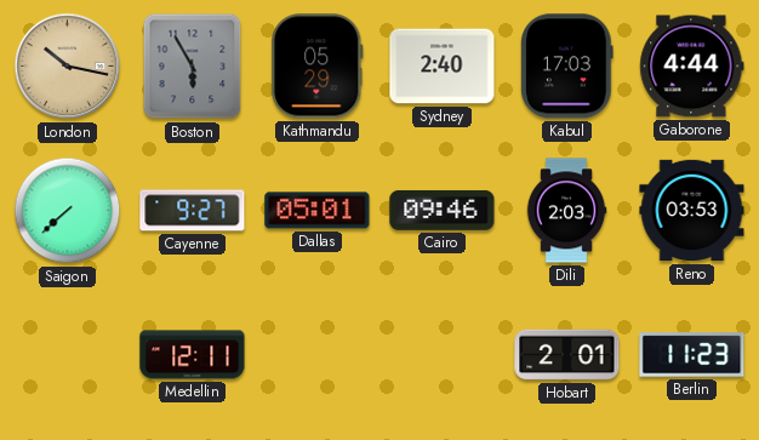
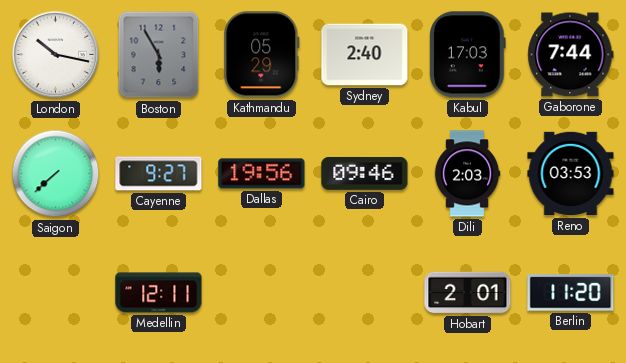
London dial: champagne -> white
Gaborone: 4:44 -> 7:44
Dallas: 05:01 -> 19:56
Berlin: 11:23 -> 11:20
